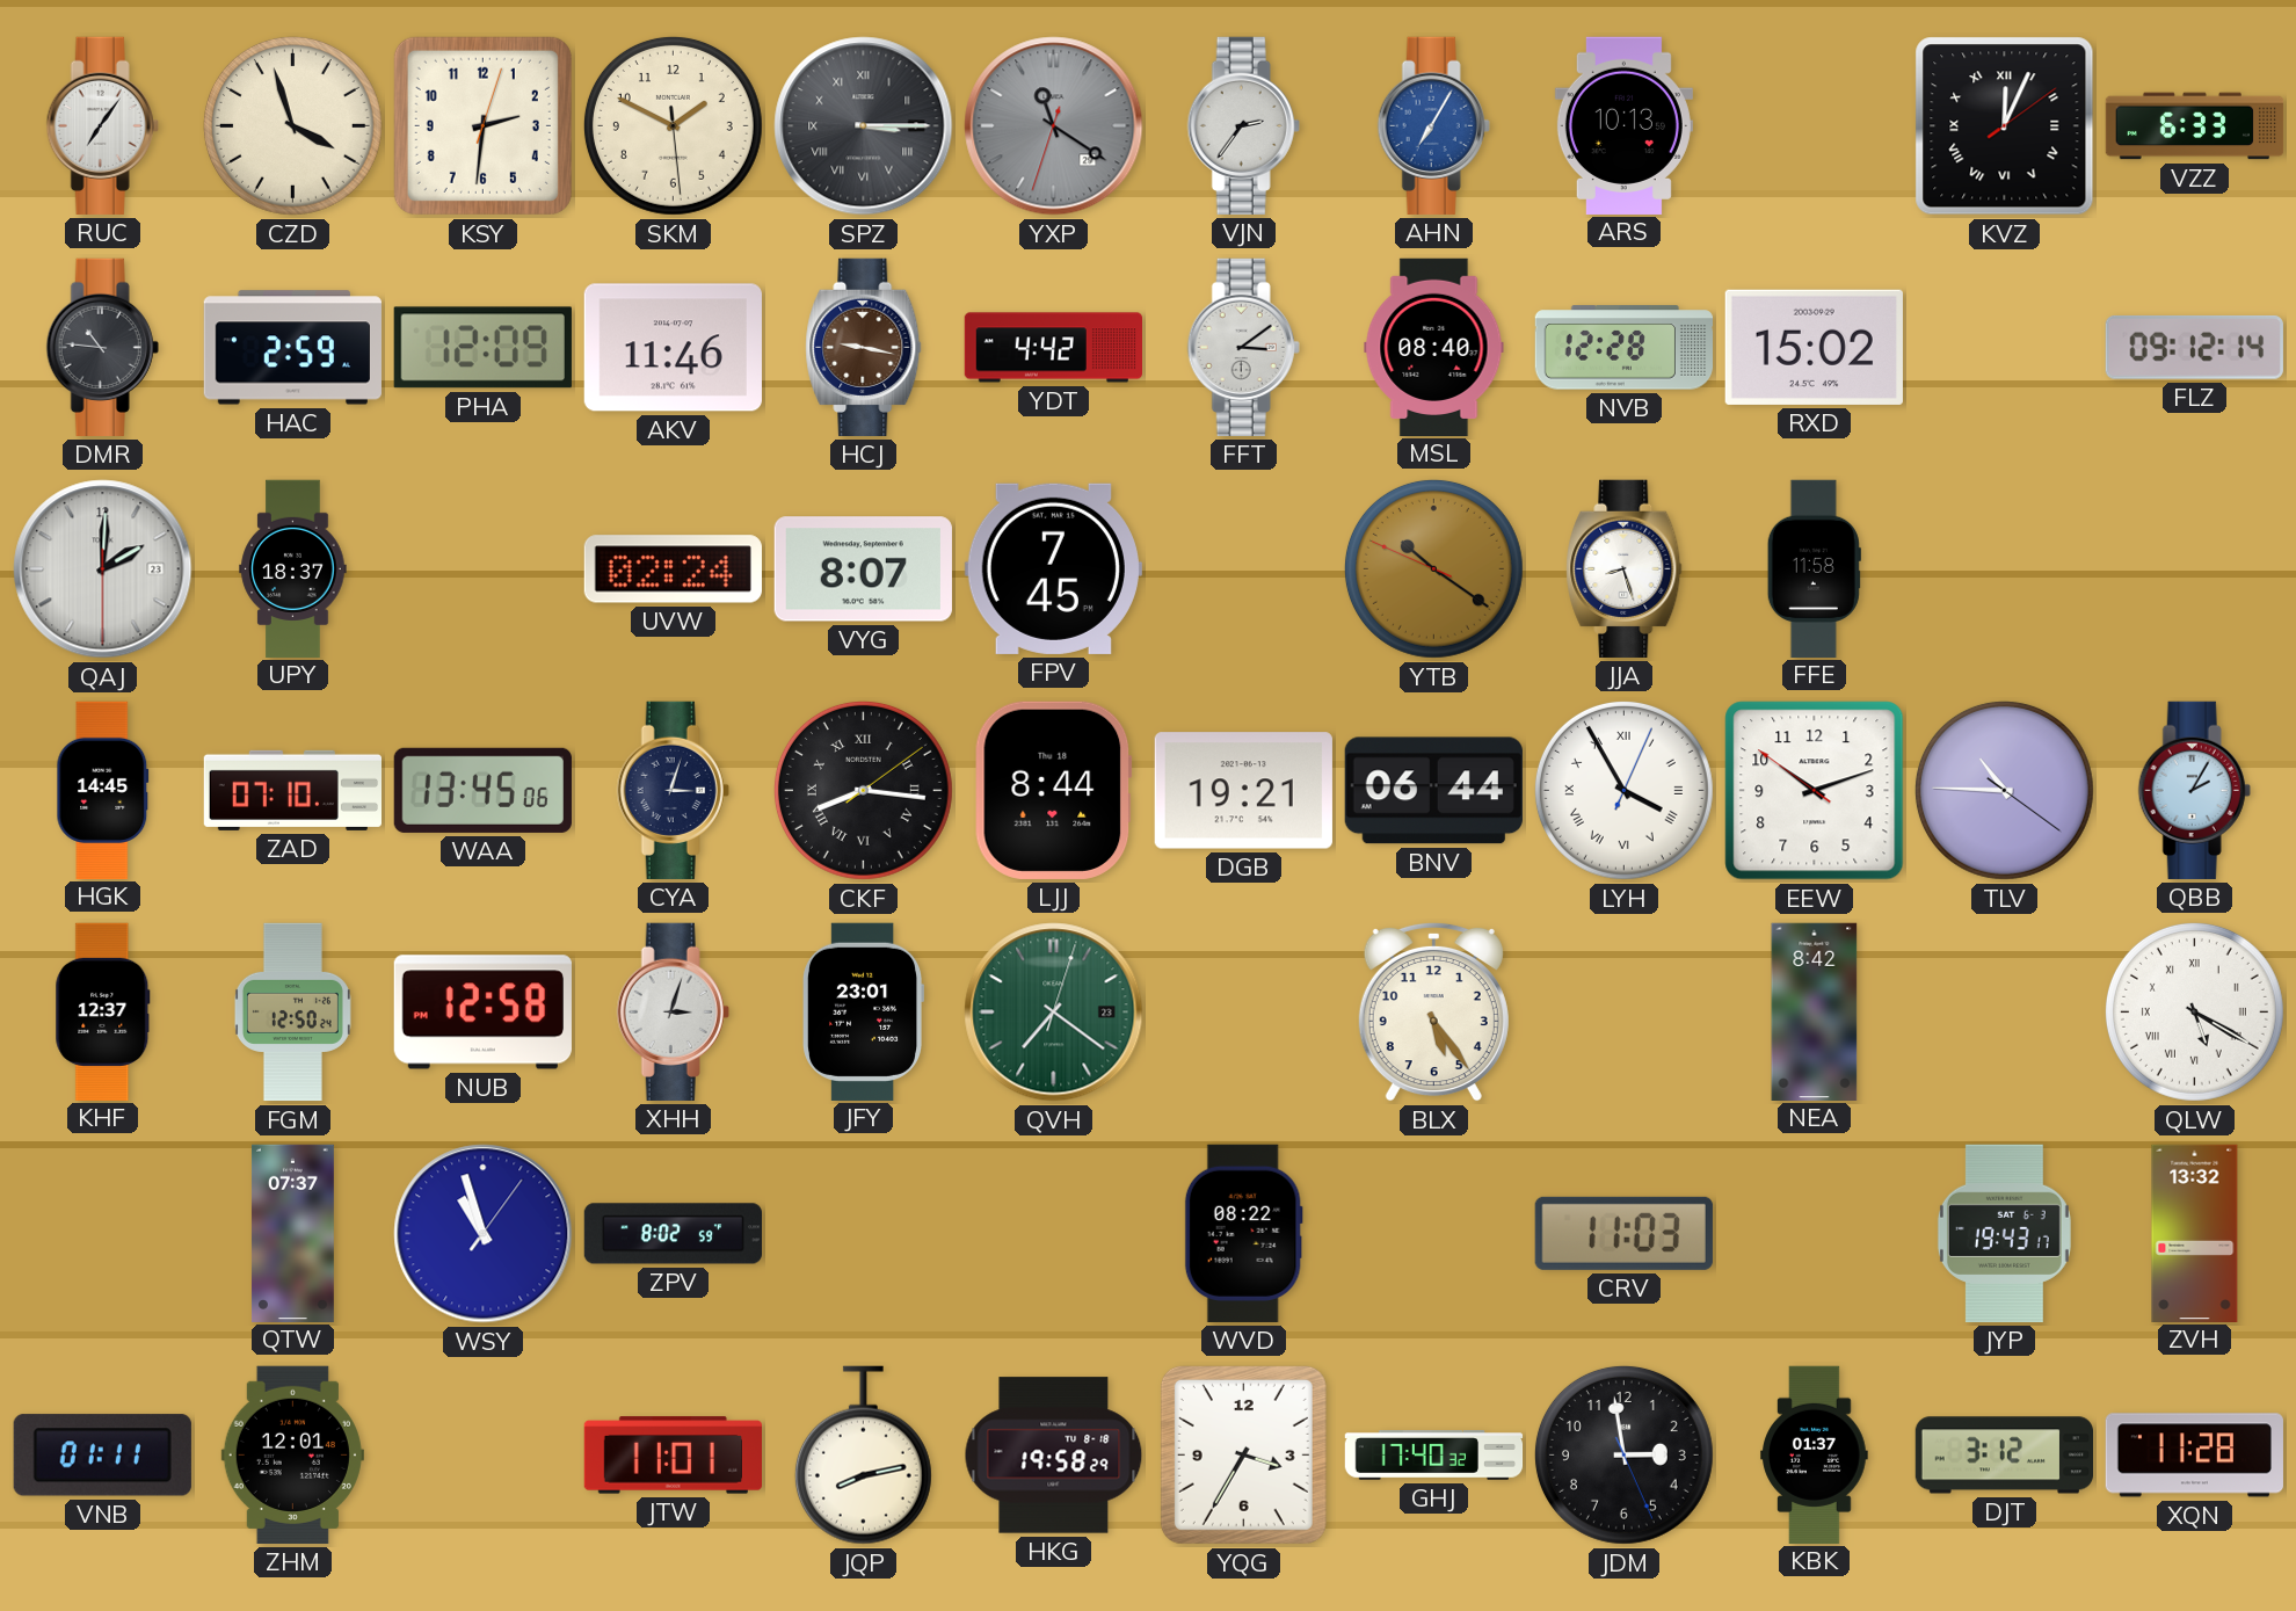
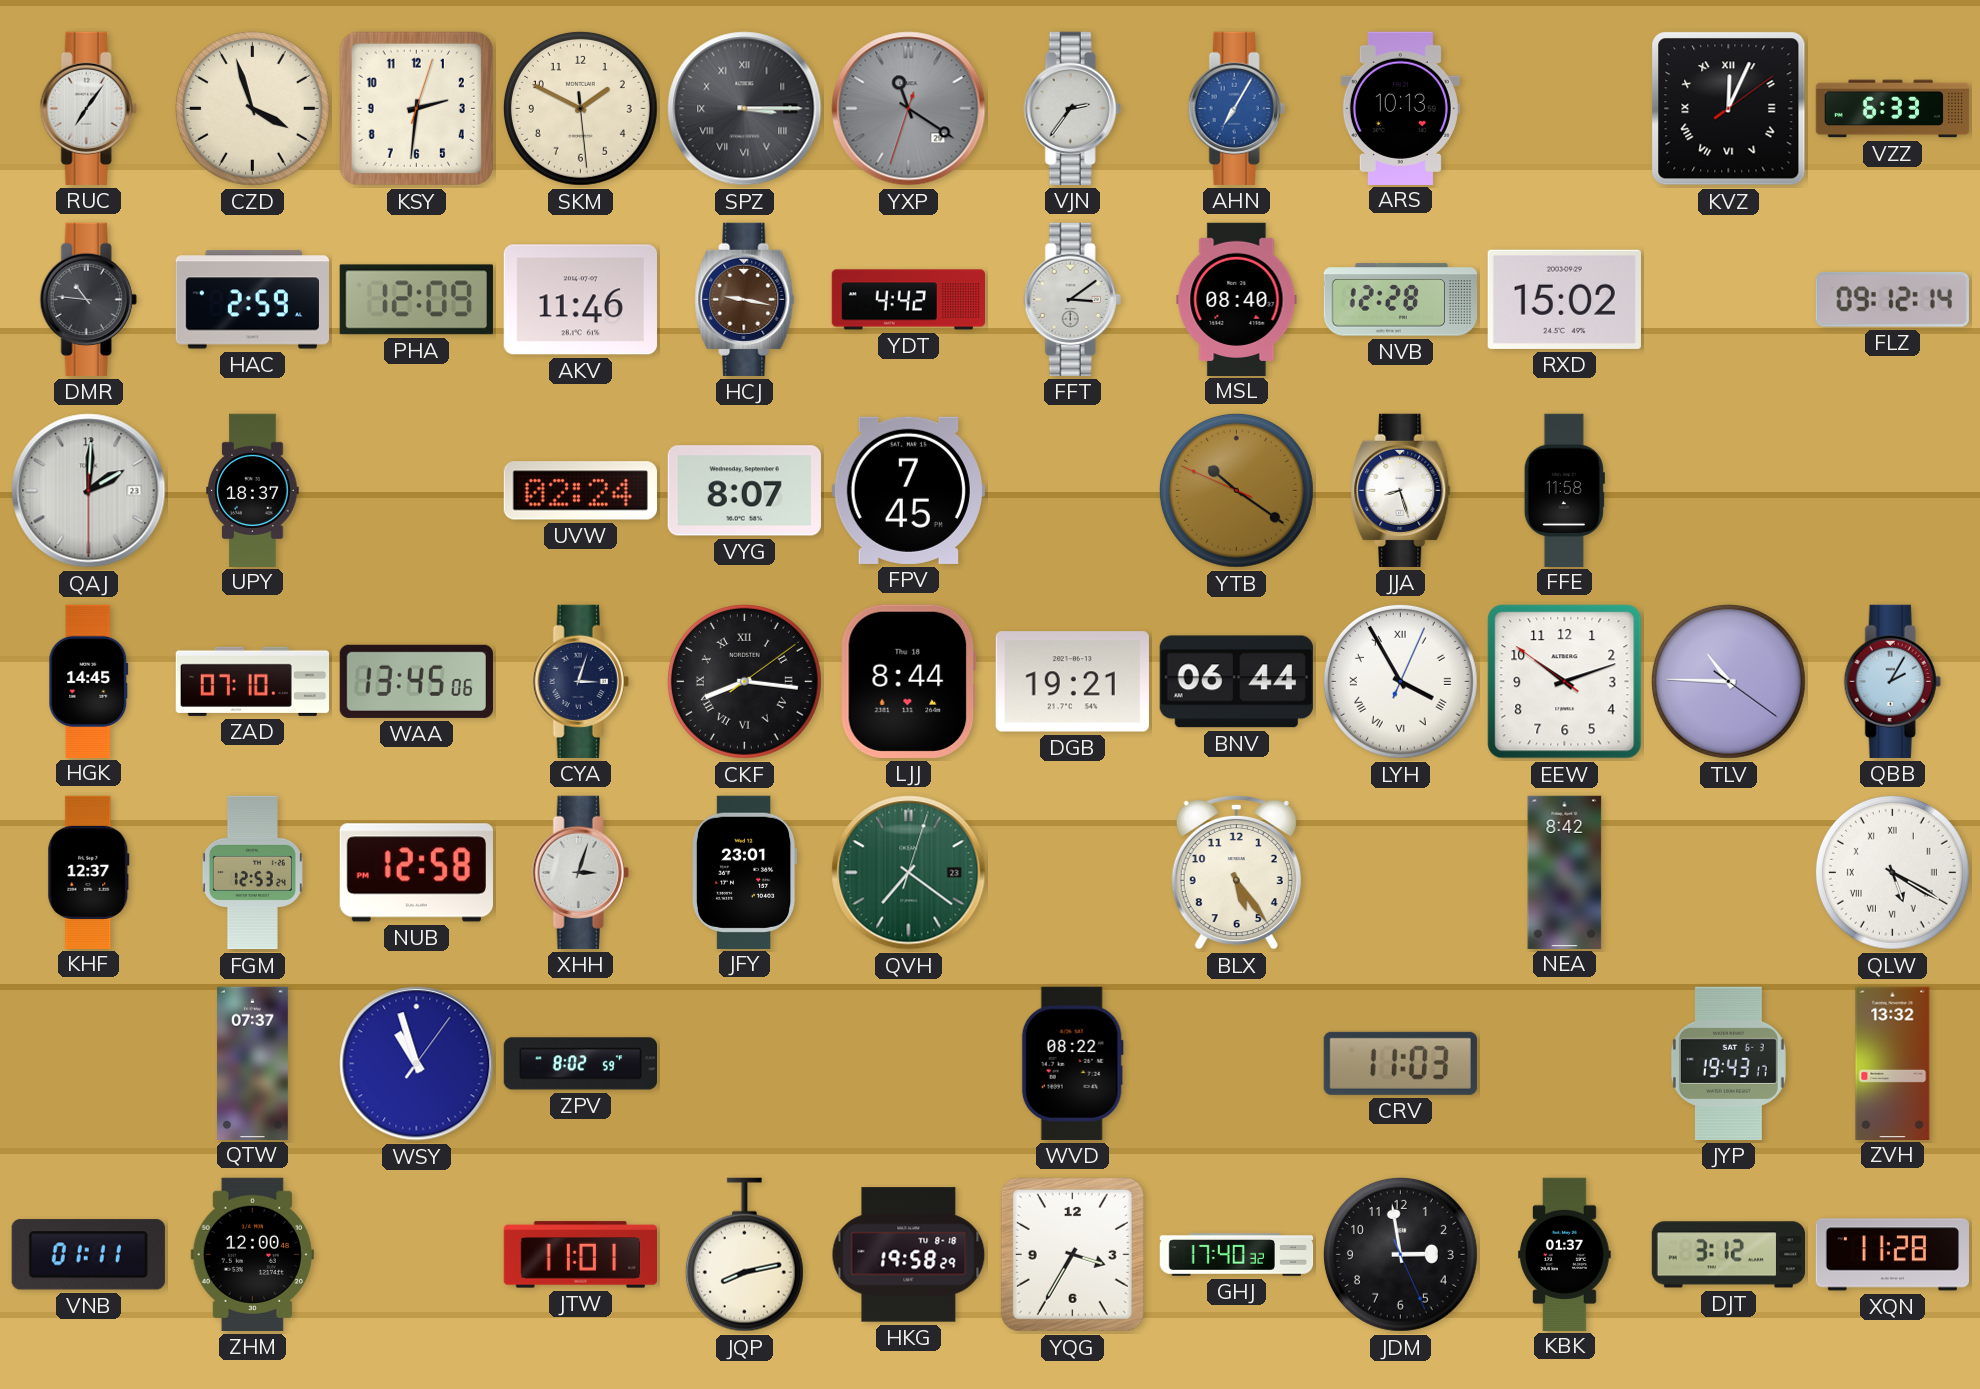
FGM: 12:50 -> 12:53
ZHM: 12:01 -> 12:00
